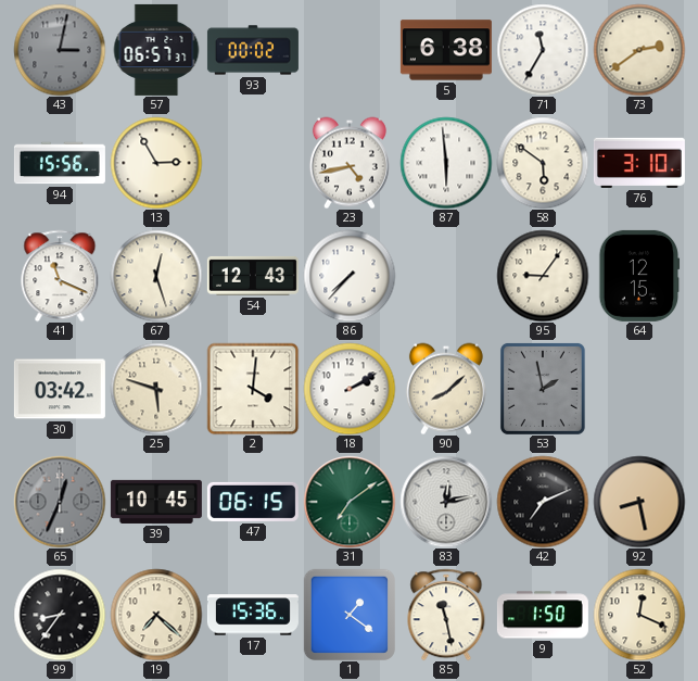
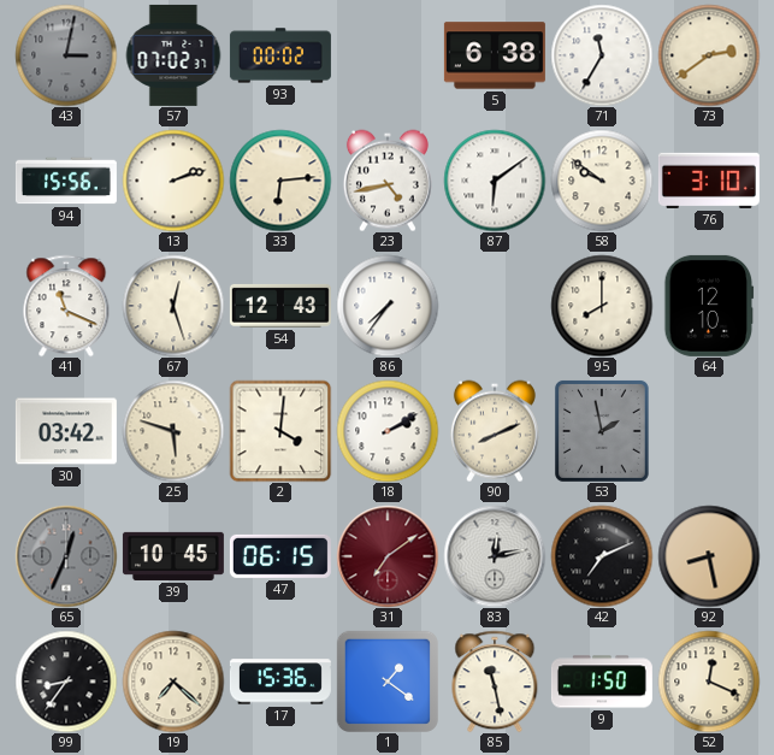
57: 06:57 -> 07:02
13: 2:55 -> 2:12
33: none -> 6:14
87: 5:59 -> 6:09
58: 5:51 -> 9:51
86: 7:37 -> 7:36
95: 9:06 -> 8:00
64: 12:15 -> 12:10
90: 8:08 -> 8:11
31 dial: green -> burgundy
